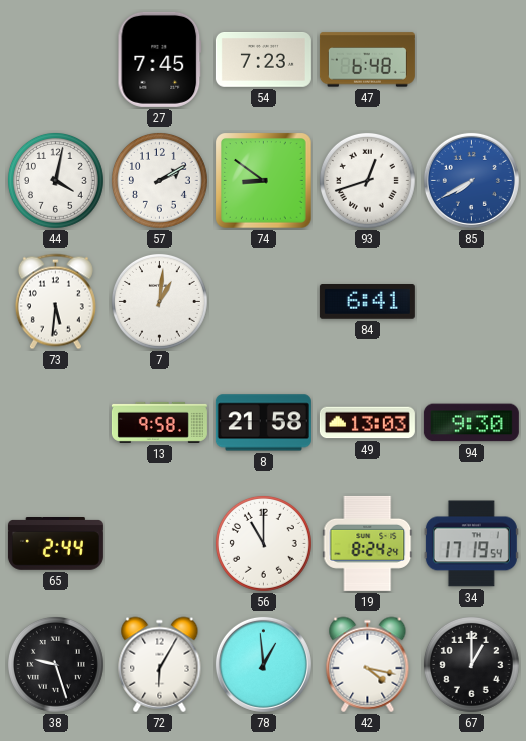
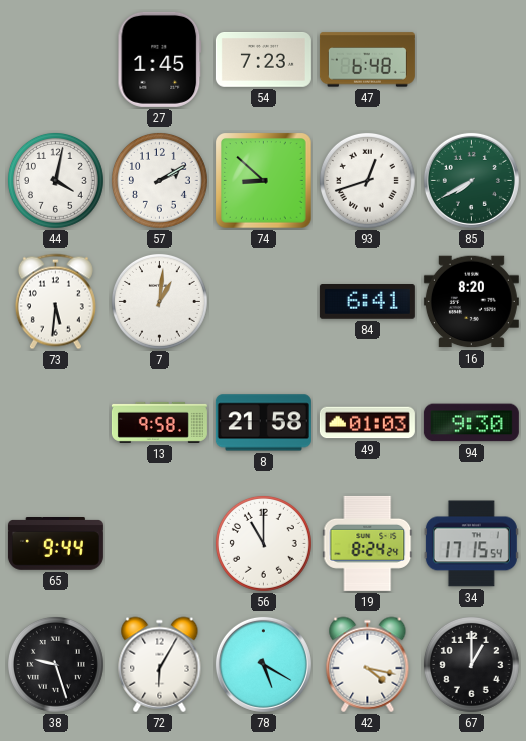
27: 7:45 -> 1:45
74: 8:51 -> 8:52
85 dial: blue -> green
16: none -> 8:20
49: 13:03 -> 01:03
65: 2:44 -> 9:44
34: 17:19 -> 17:15
78: 12:59 -> 5:20
